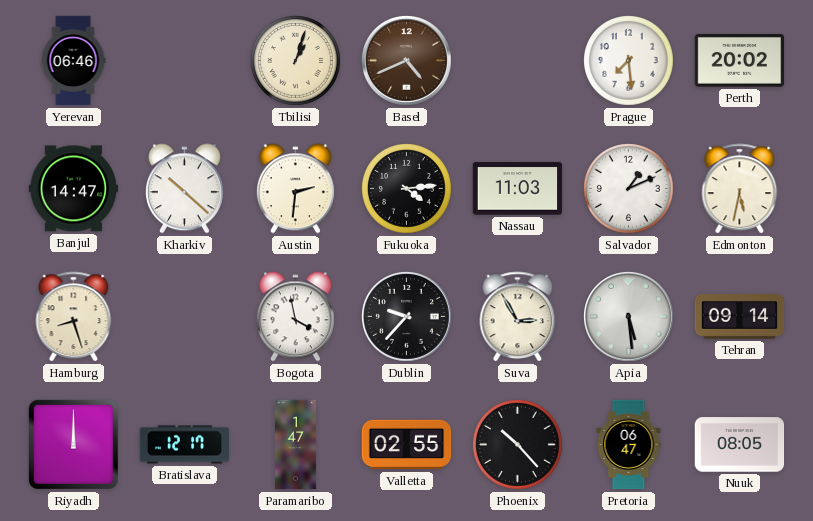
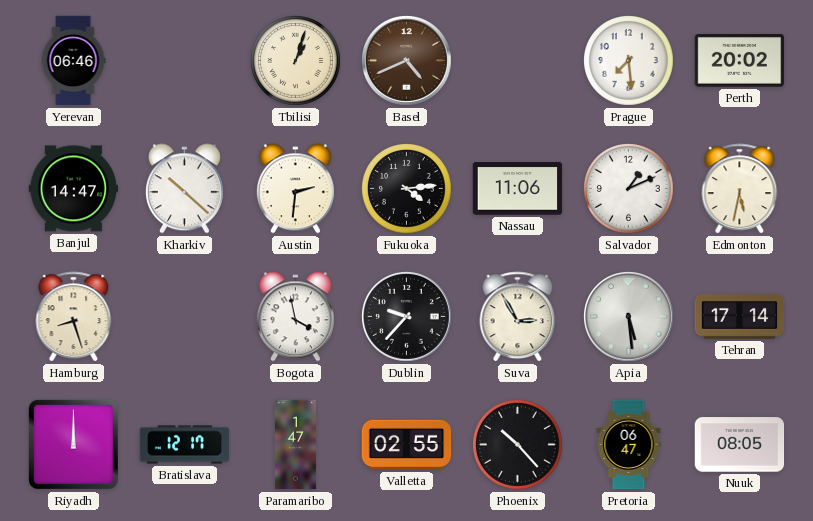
Nassau: 11:03 -> 11:06
Tehran: 09:14 -> 17:14
